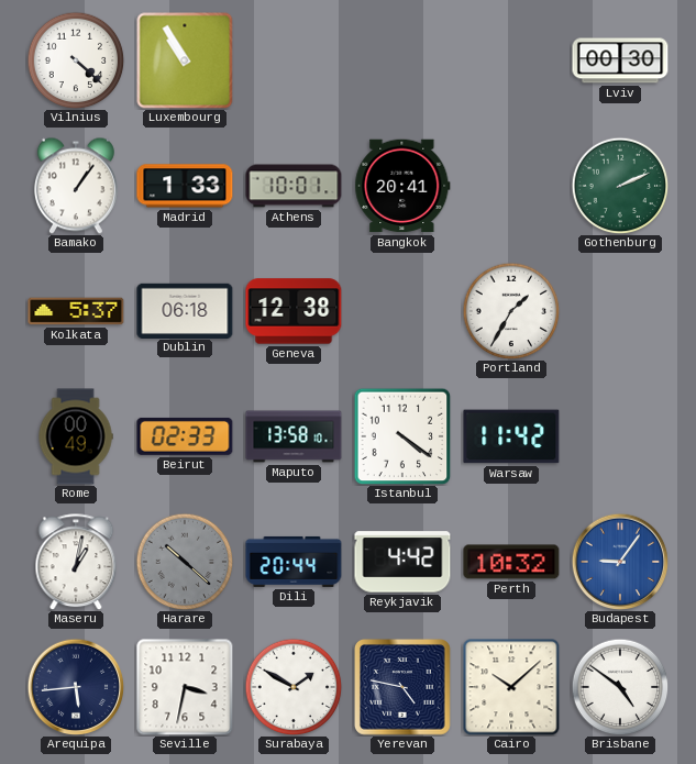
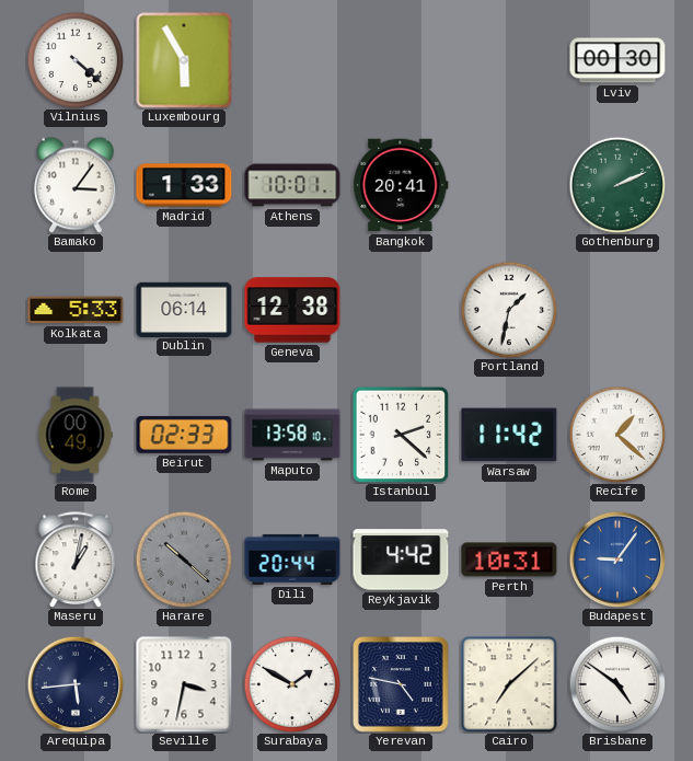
Luxembourg: 10:55 -> 5:55
Bamako: 1:06 -> 3:06
Kolkata: 5:37 -> 5:33
Dublin: 06:18 -> 06:14
Portland: 1:35 -> 1:32
Istanbul: 4:21 -> 2:22
Recife: none -> 1:22
Perth: 10:32 -> 10:31
Cairo: 10:08 -> 7:08
